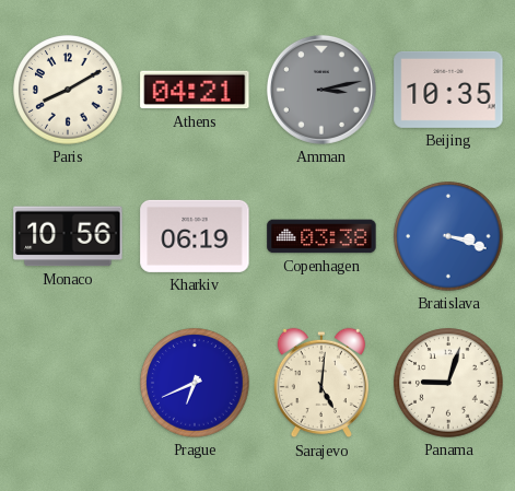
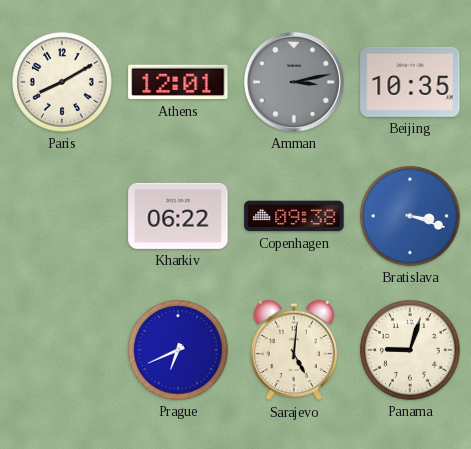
Athens: 04:21 -> 12:01
Monaco: 10:56 -> none
Kharkiv: 06:19 -> 06:22
Copenhagen: 03:38 -> 09:38
